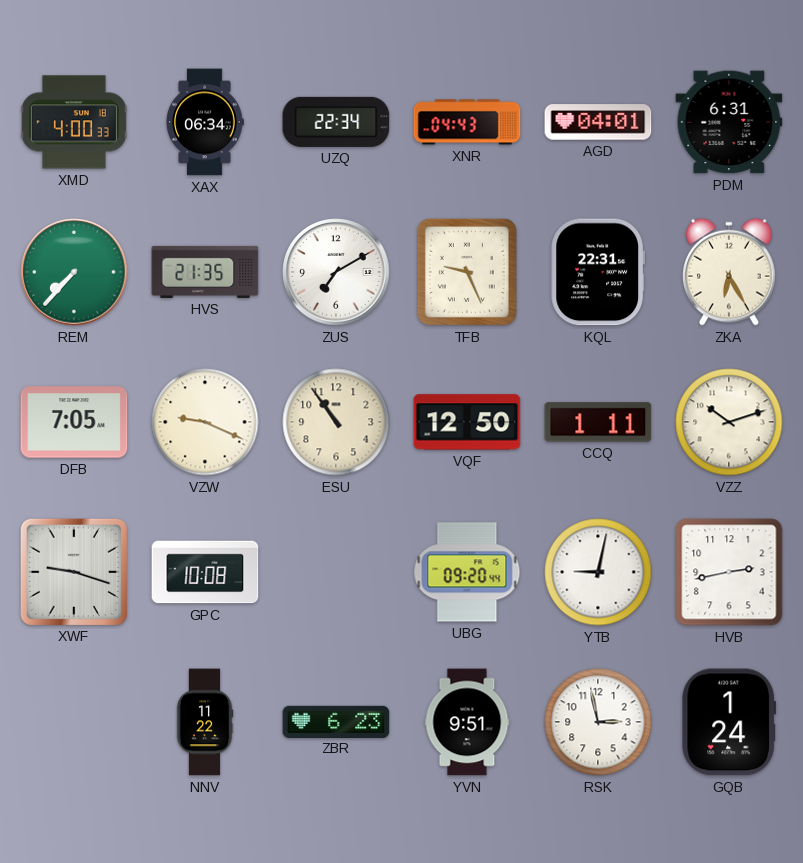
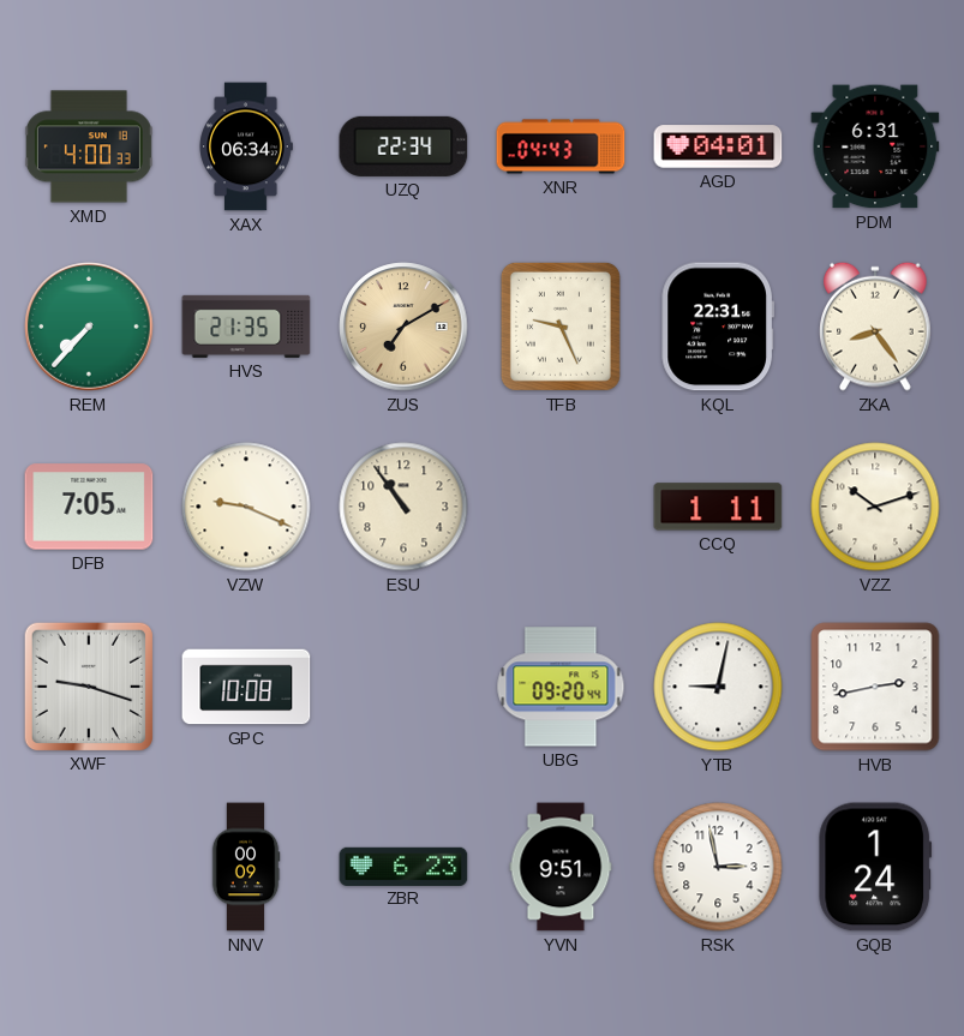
ZUS dial: white -> champagne
ZKA: 6:25 -> 8:24
VQF: 12:50 -> none
NNV: 11:22 -> 00:09
